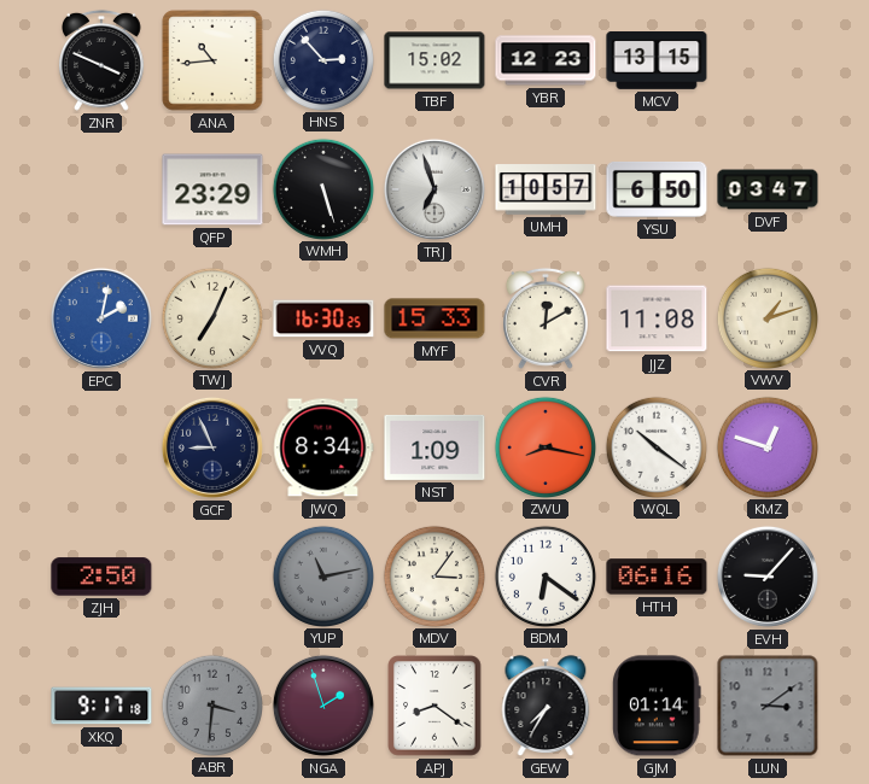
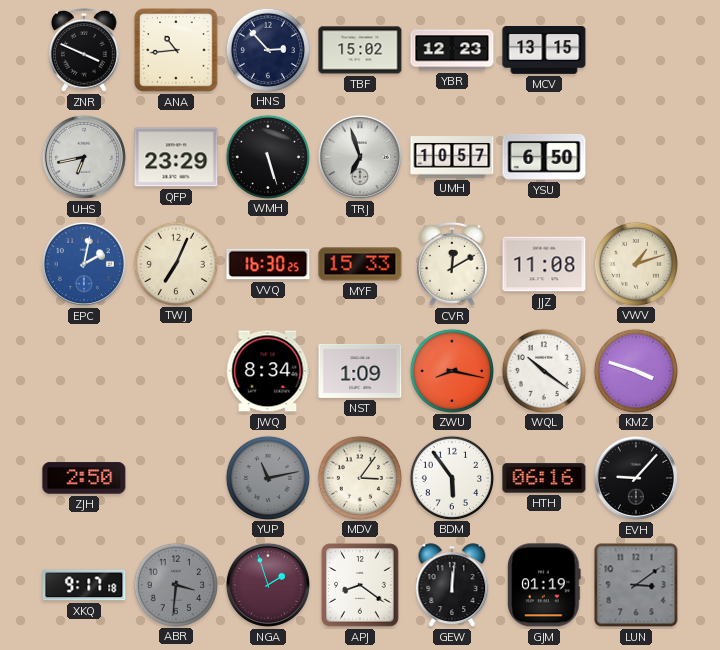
UHS: none -> 6:43
DVF: 03:47 -> none
GCF: 8:56 -> none
KMZ: 12:48 -> 3:48
BDM: 6:21 -> 5:54
GEW: 7:35 -> 12:01
GJM: 01:14 -> 01:19
